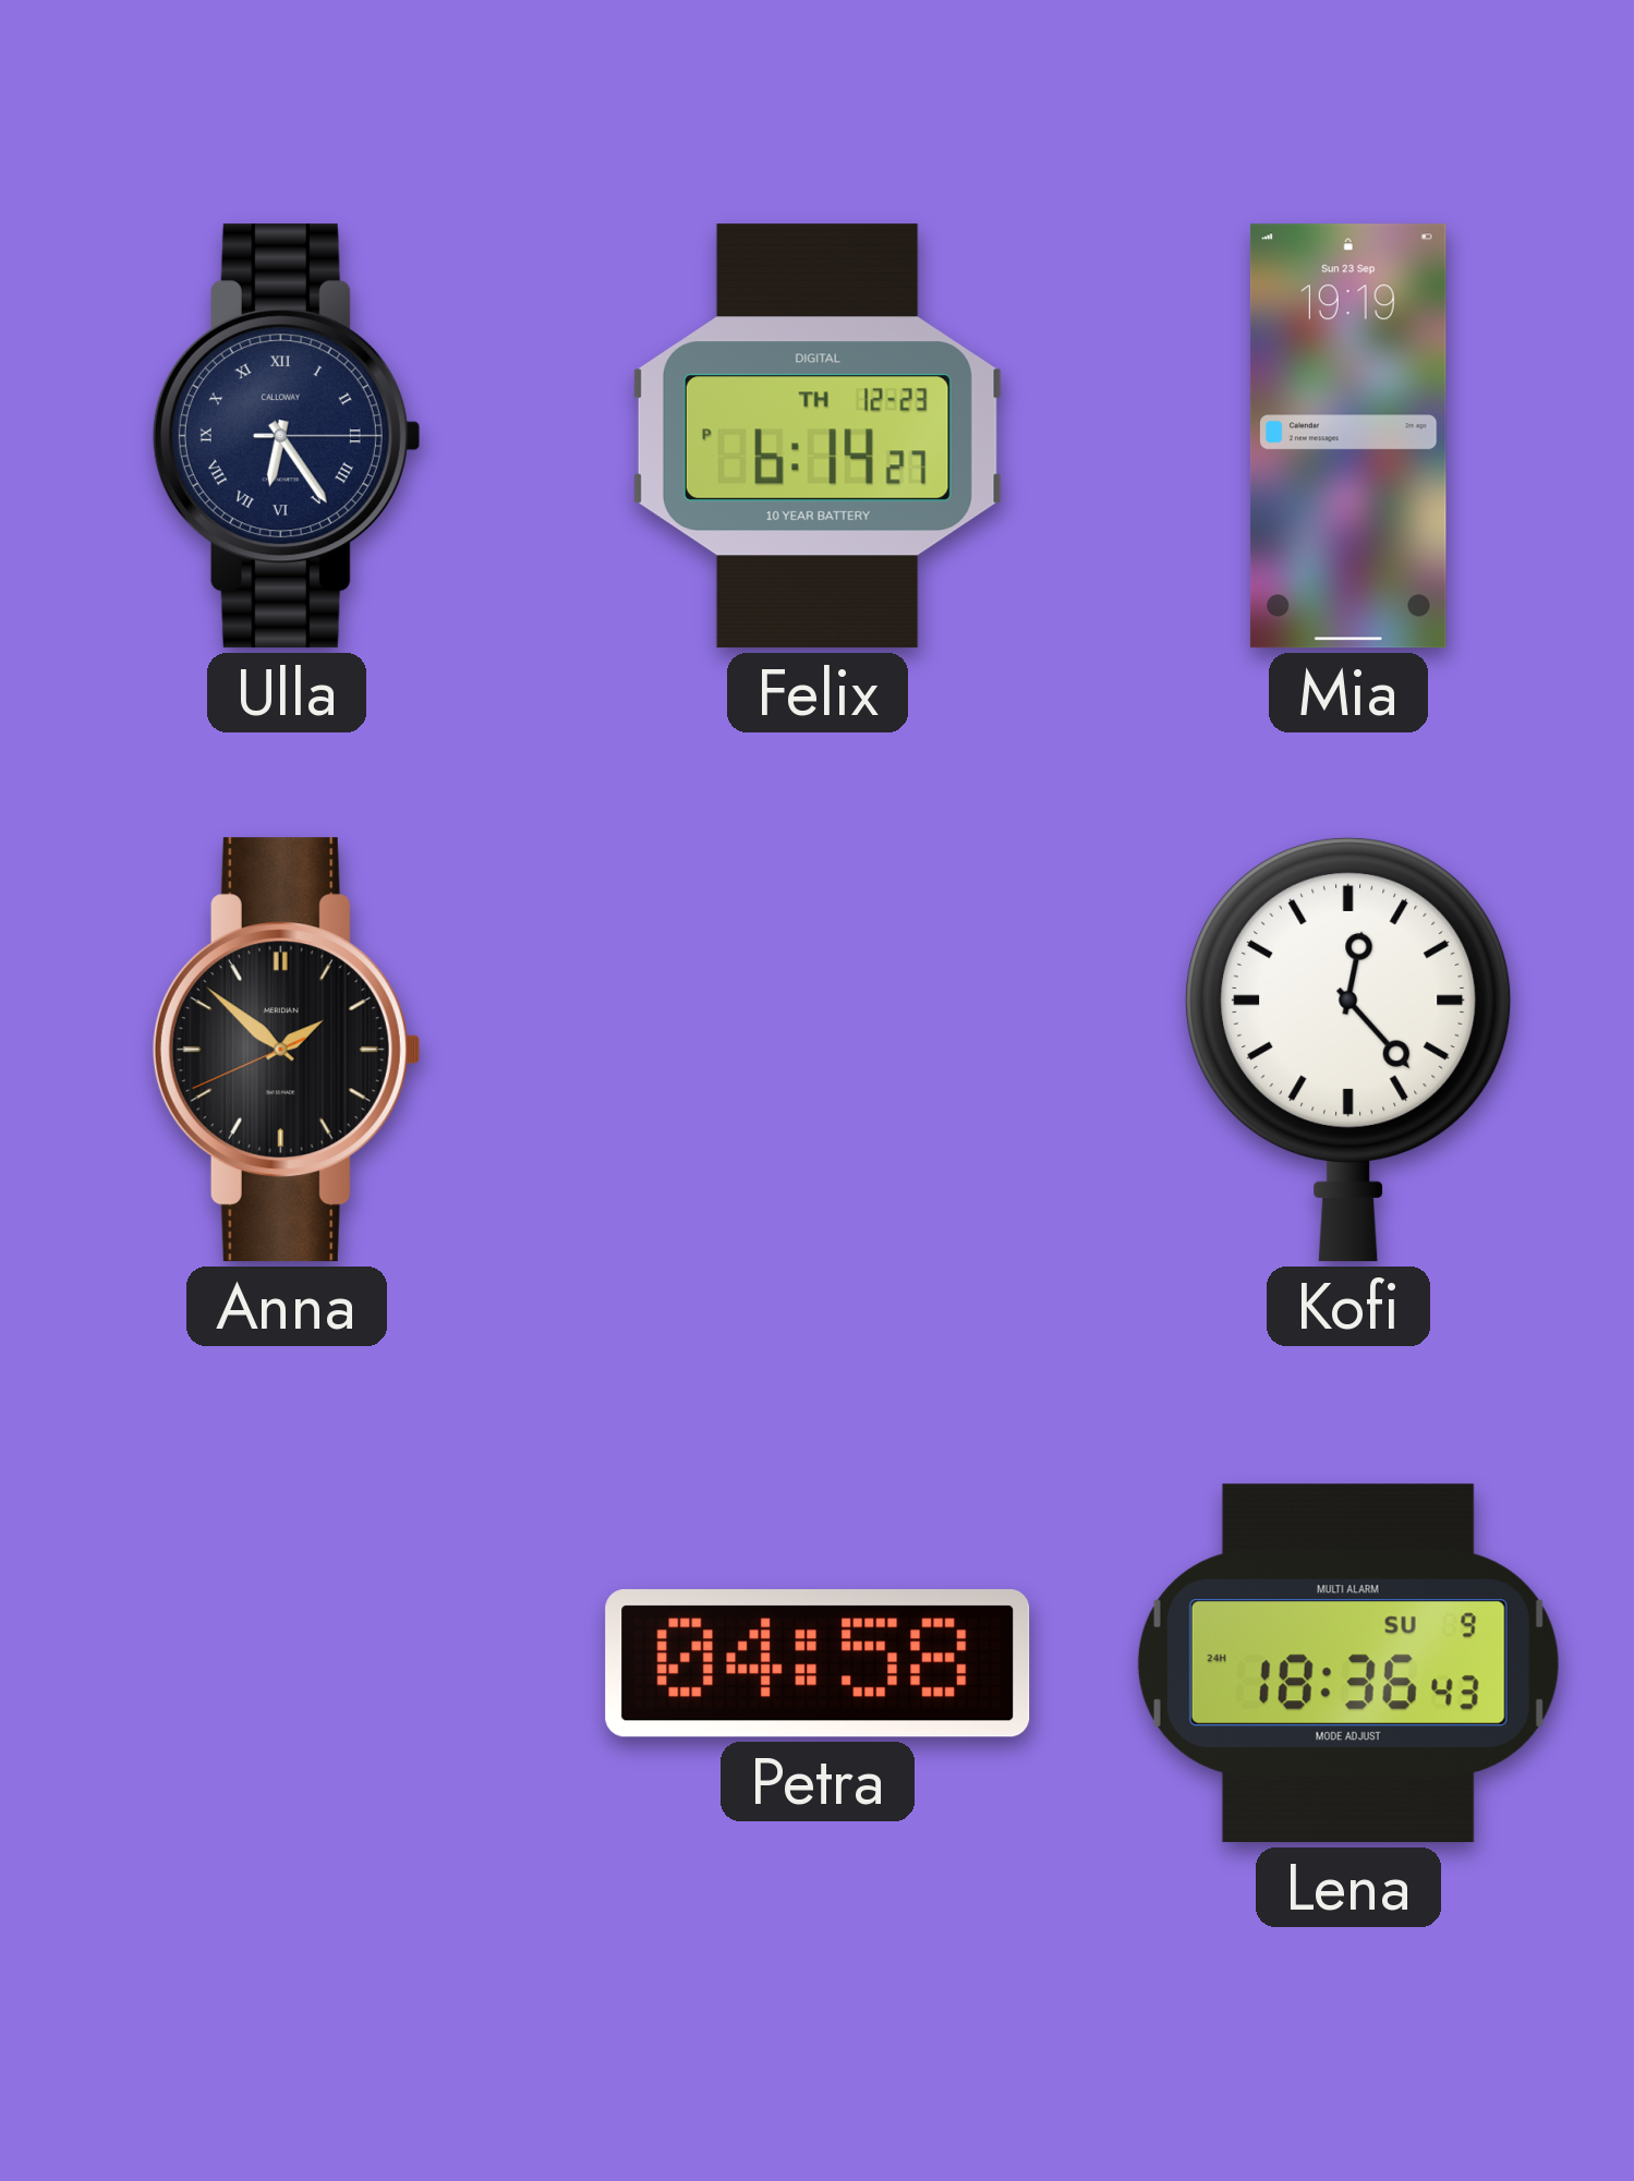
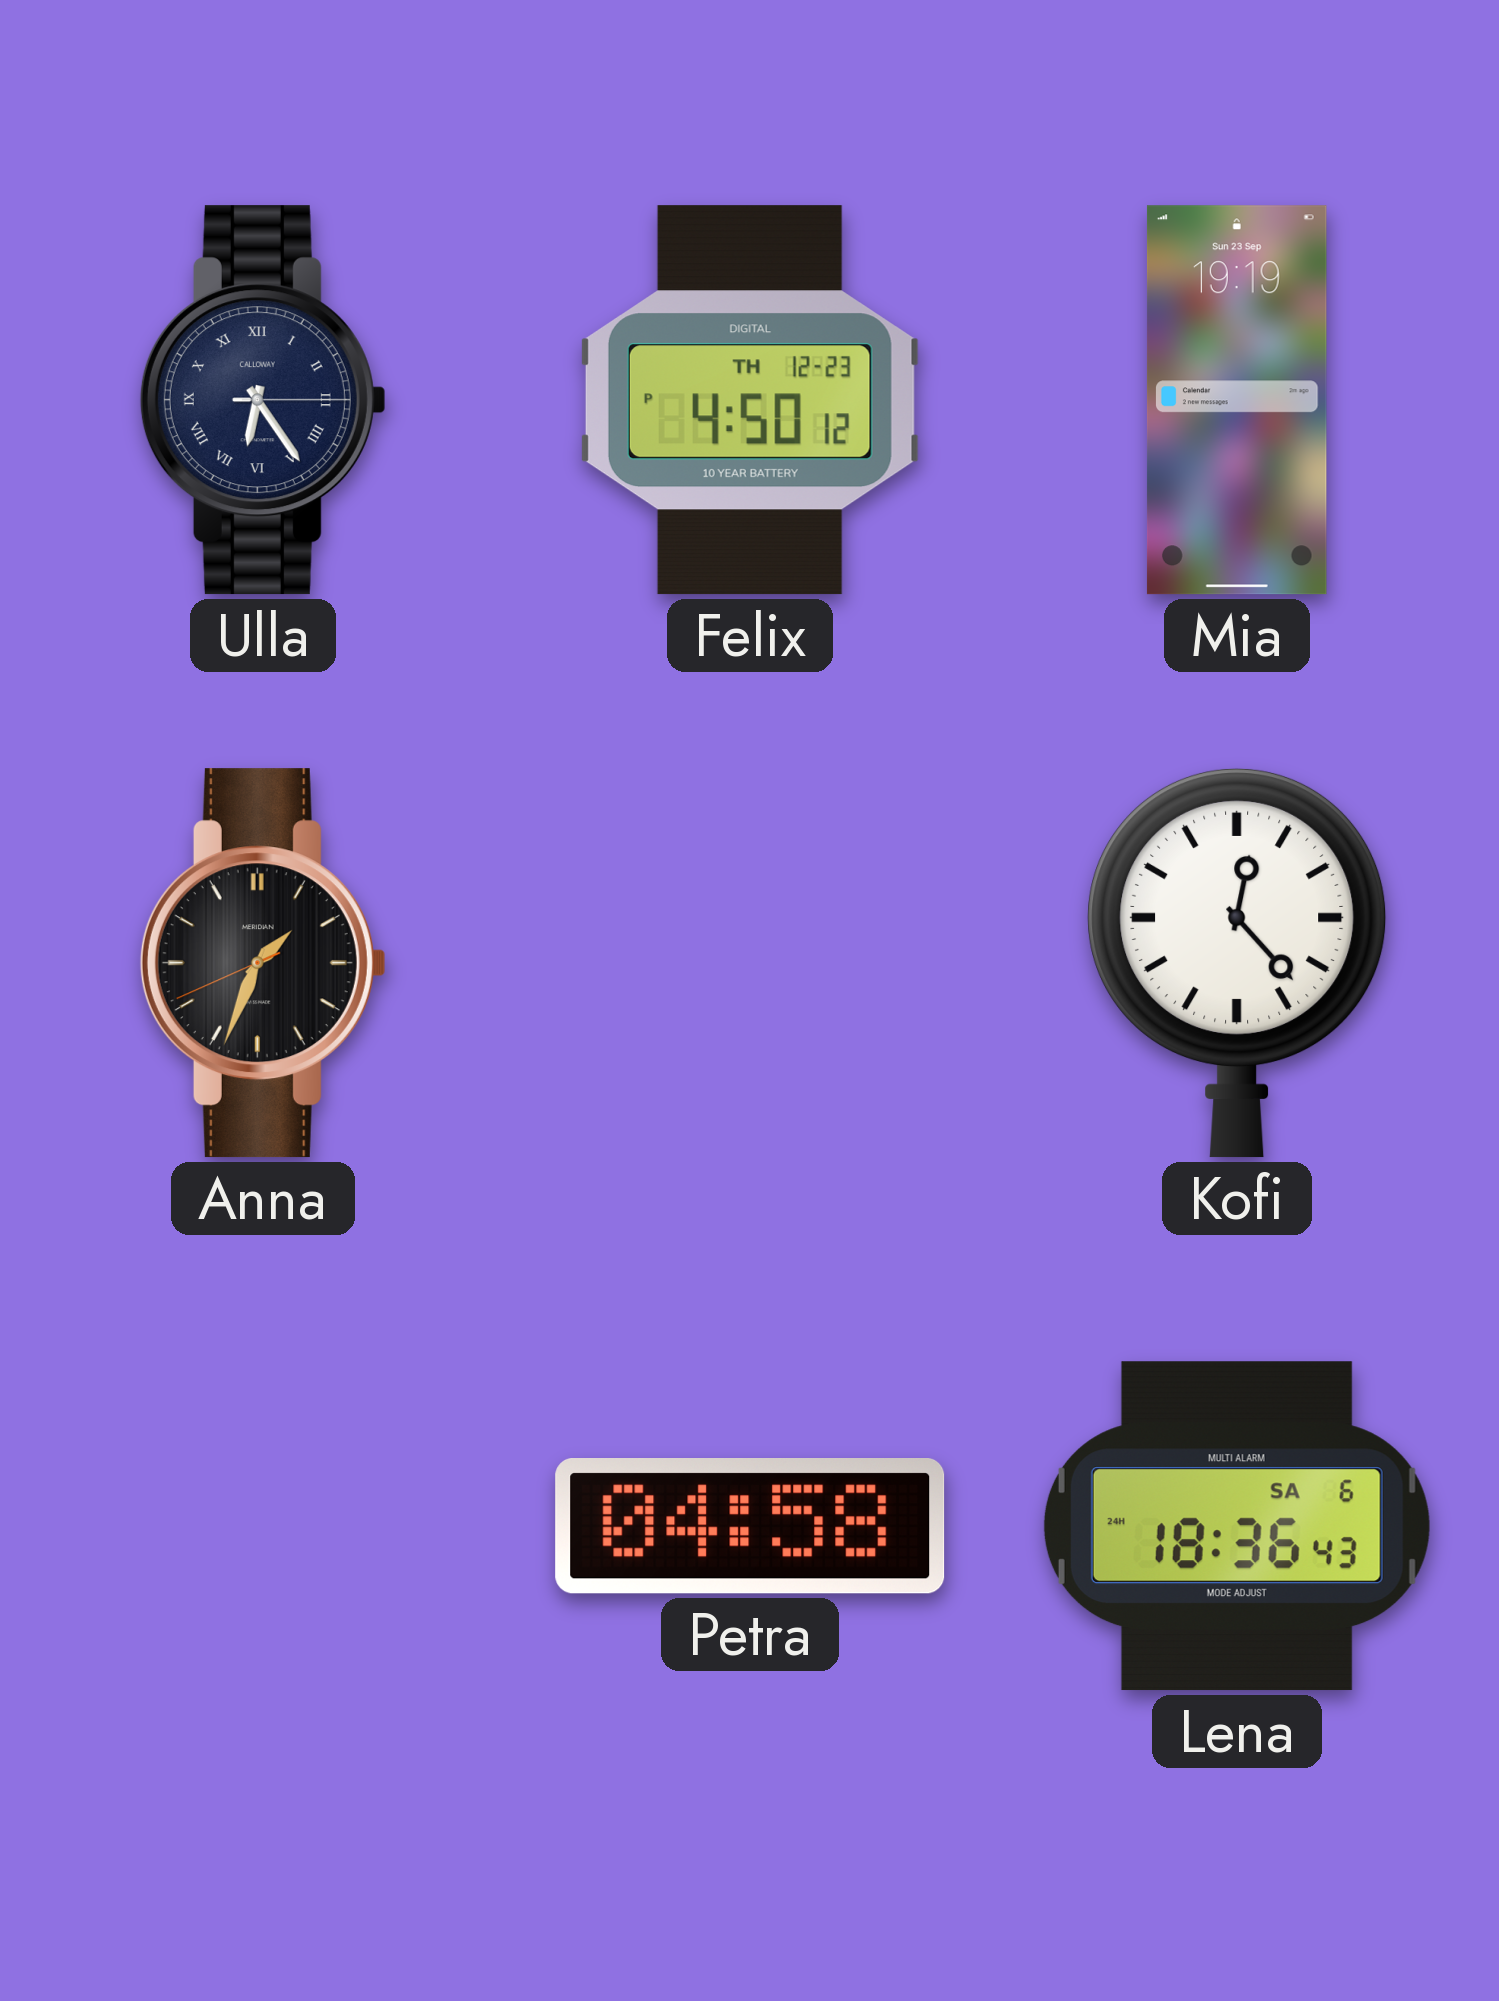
Felix: 6:14 -> 4:50
Anna: 1:51 -> 1:33
Lena date: SU 9 -> SA 6
